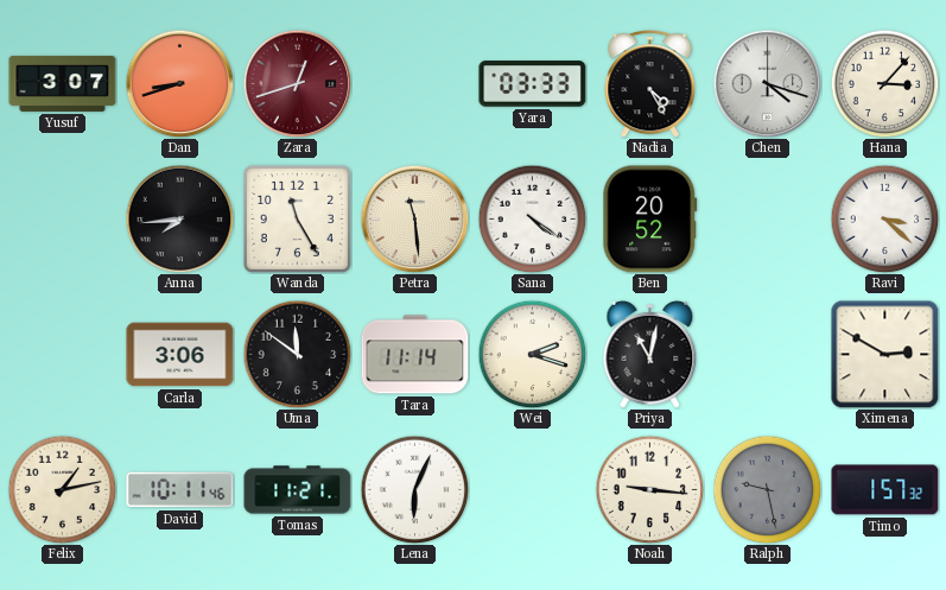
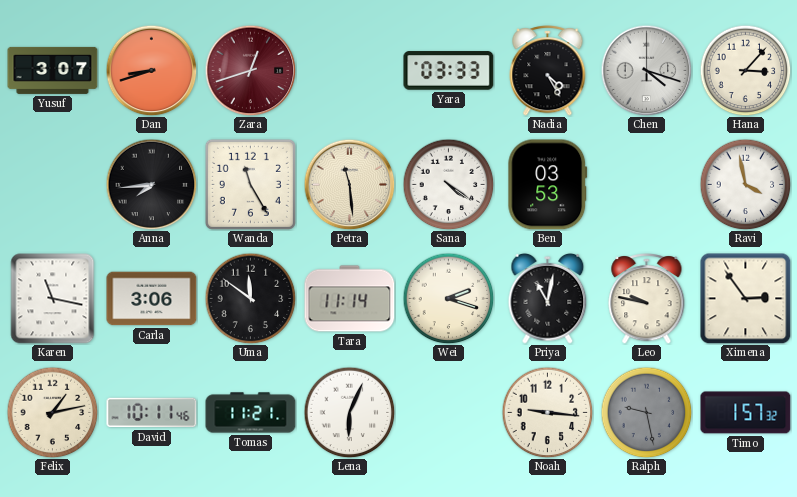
Ben: 20:52 -> 03:53
Ravi: 3:22 -> 3:58
Karen: none -> 11:17
Leo: none -> 9:47
Ximena: 2:50 -> 2:54
